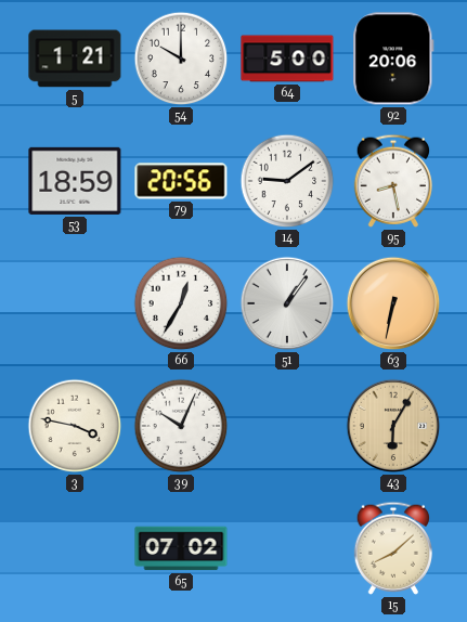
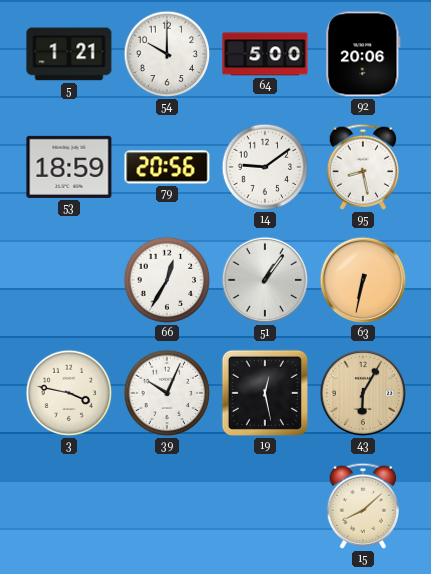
19: none -> 12:28
65: 07:02 -> none
